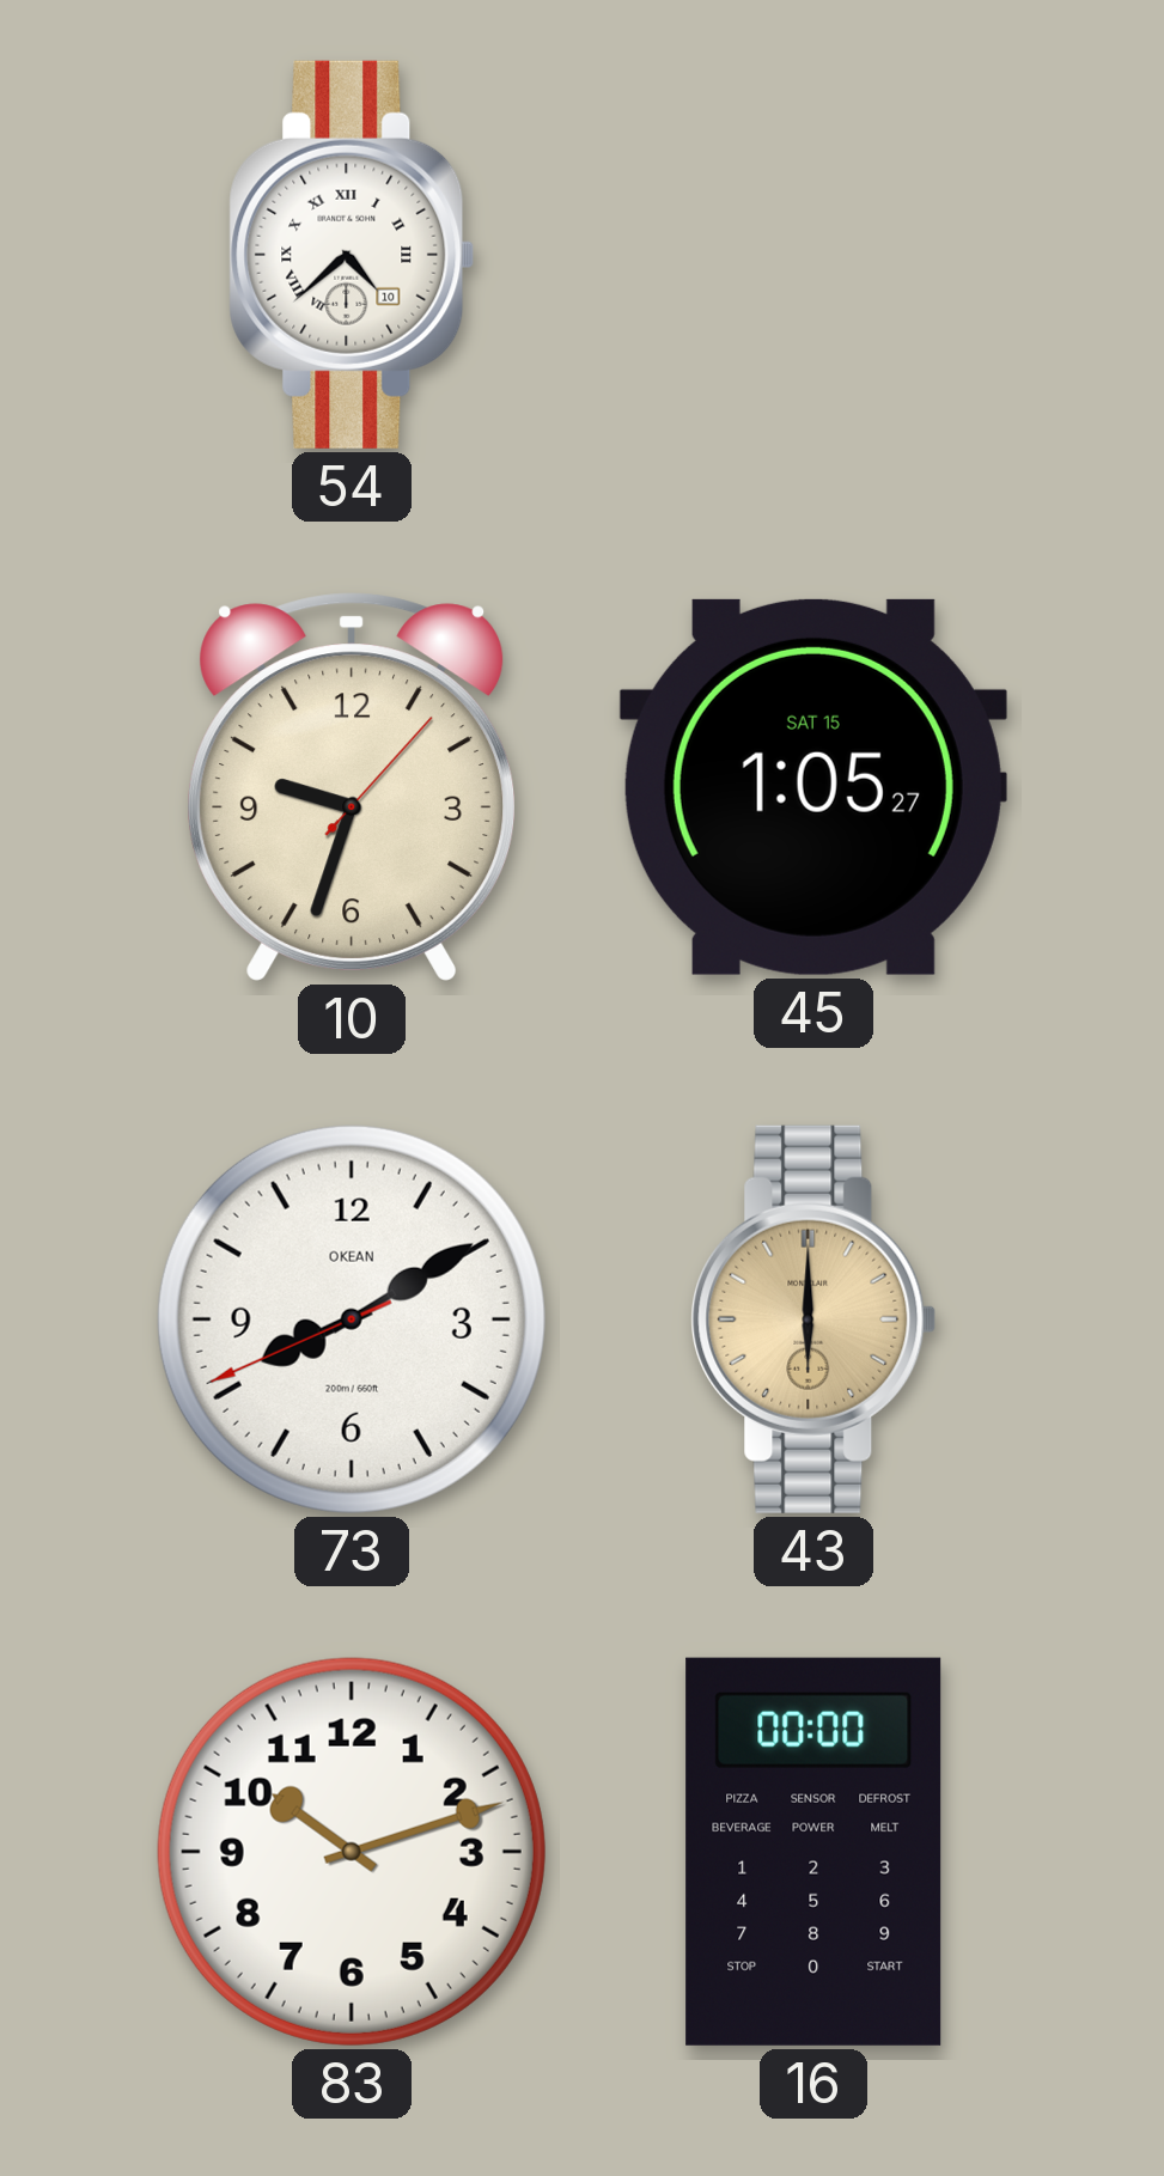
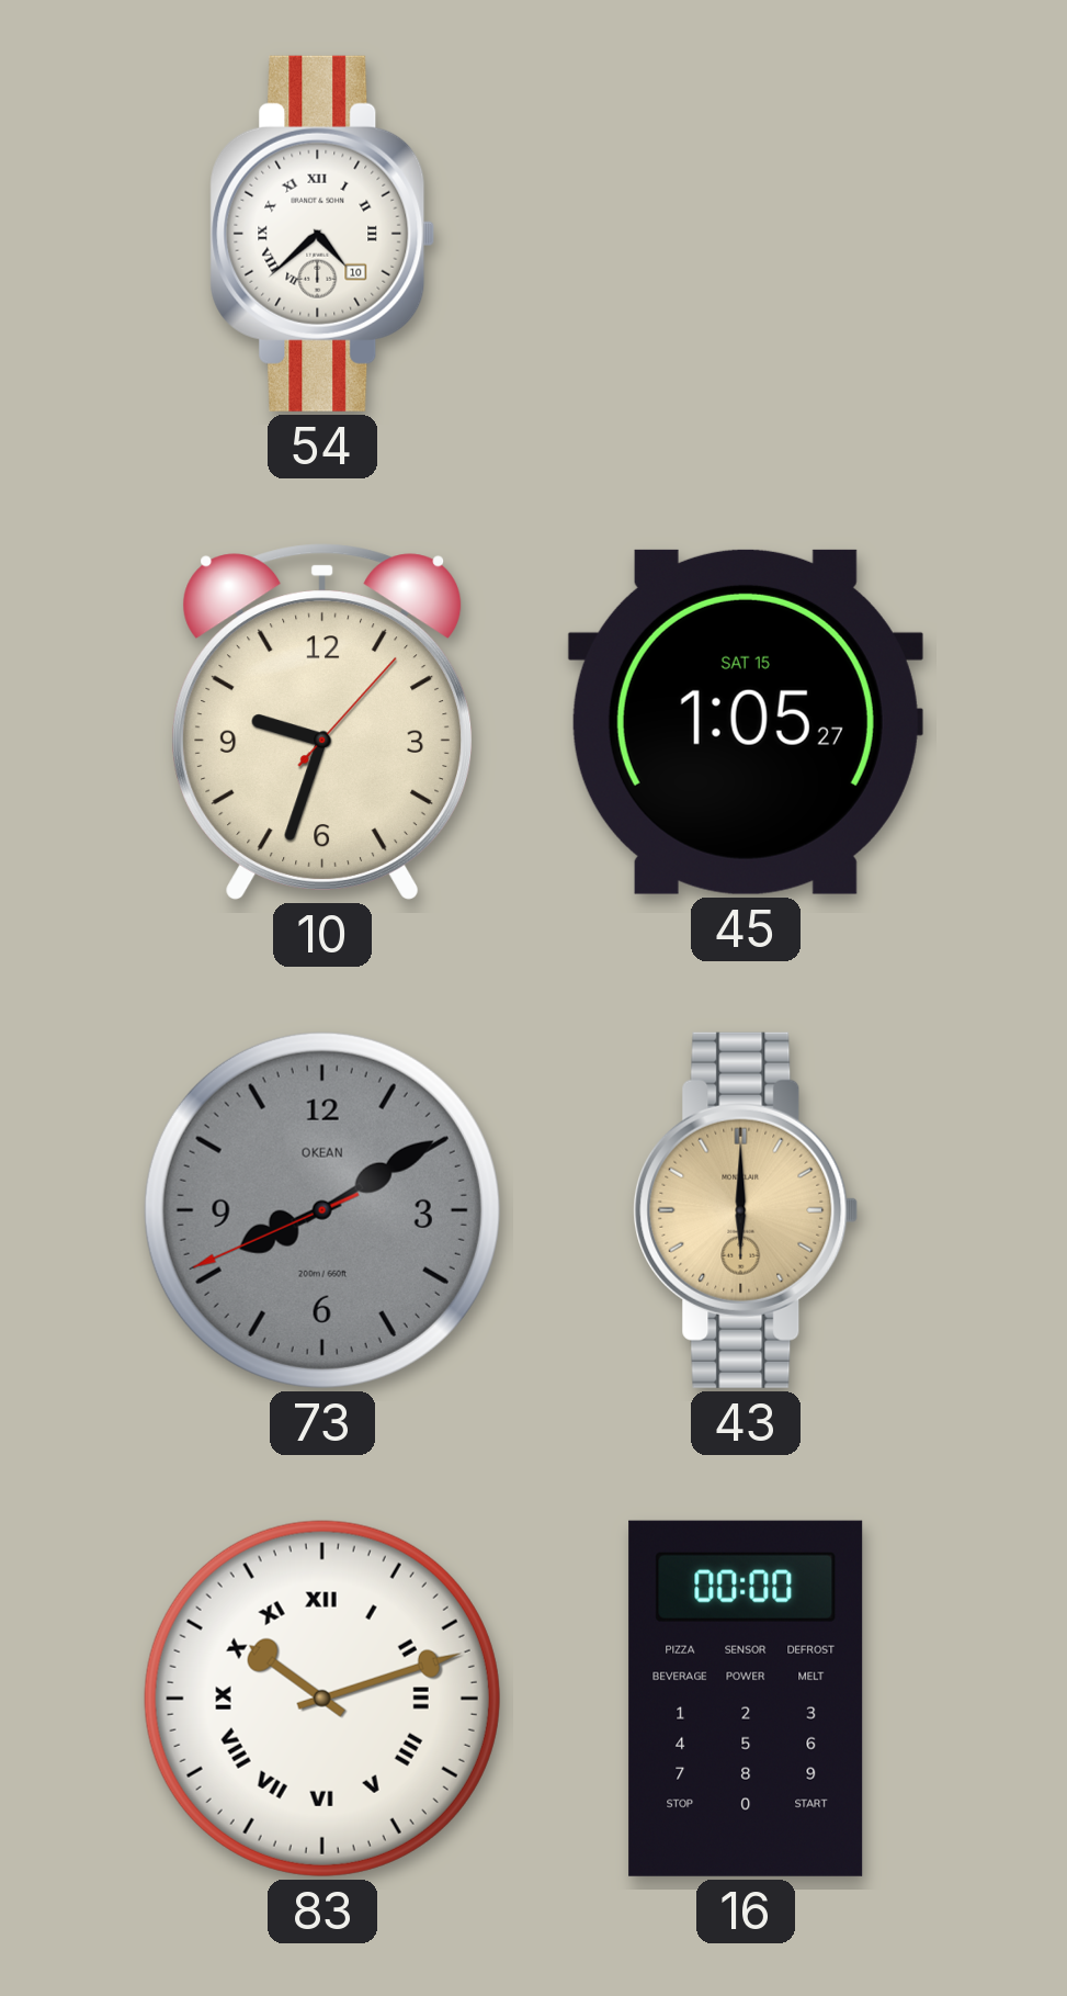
73 dial: white -> grey
83 numerals: Arabic -> Roman
